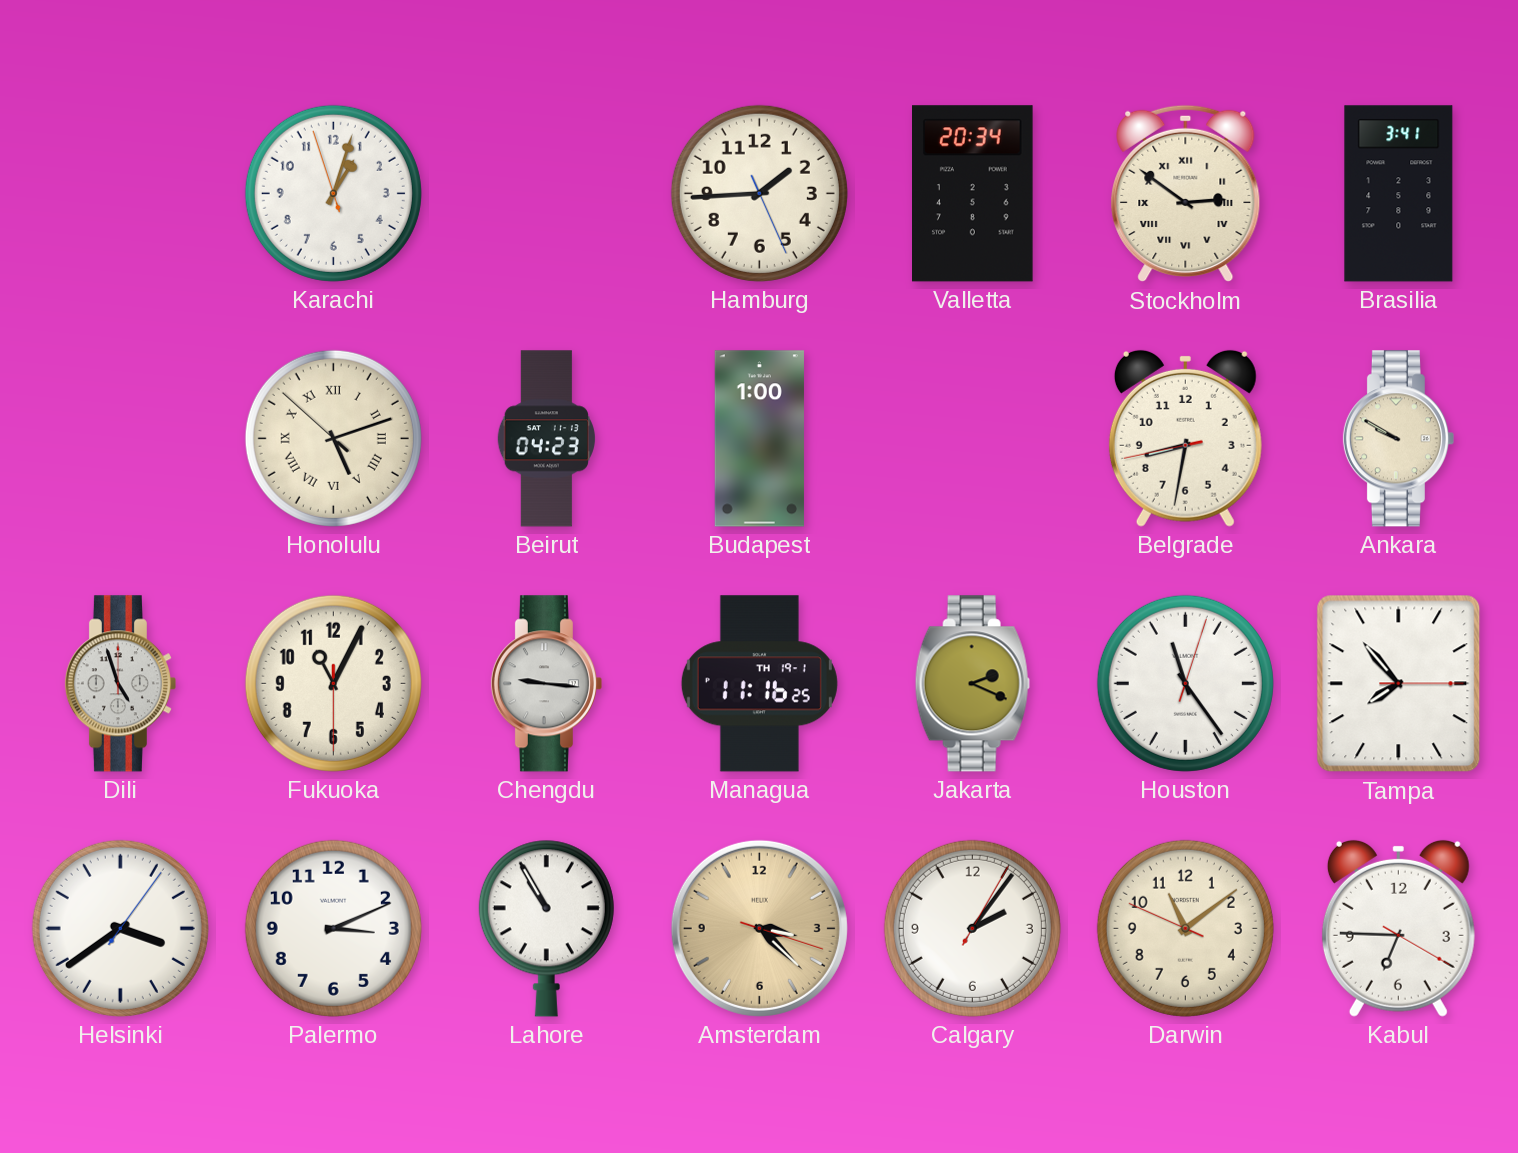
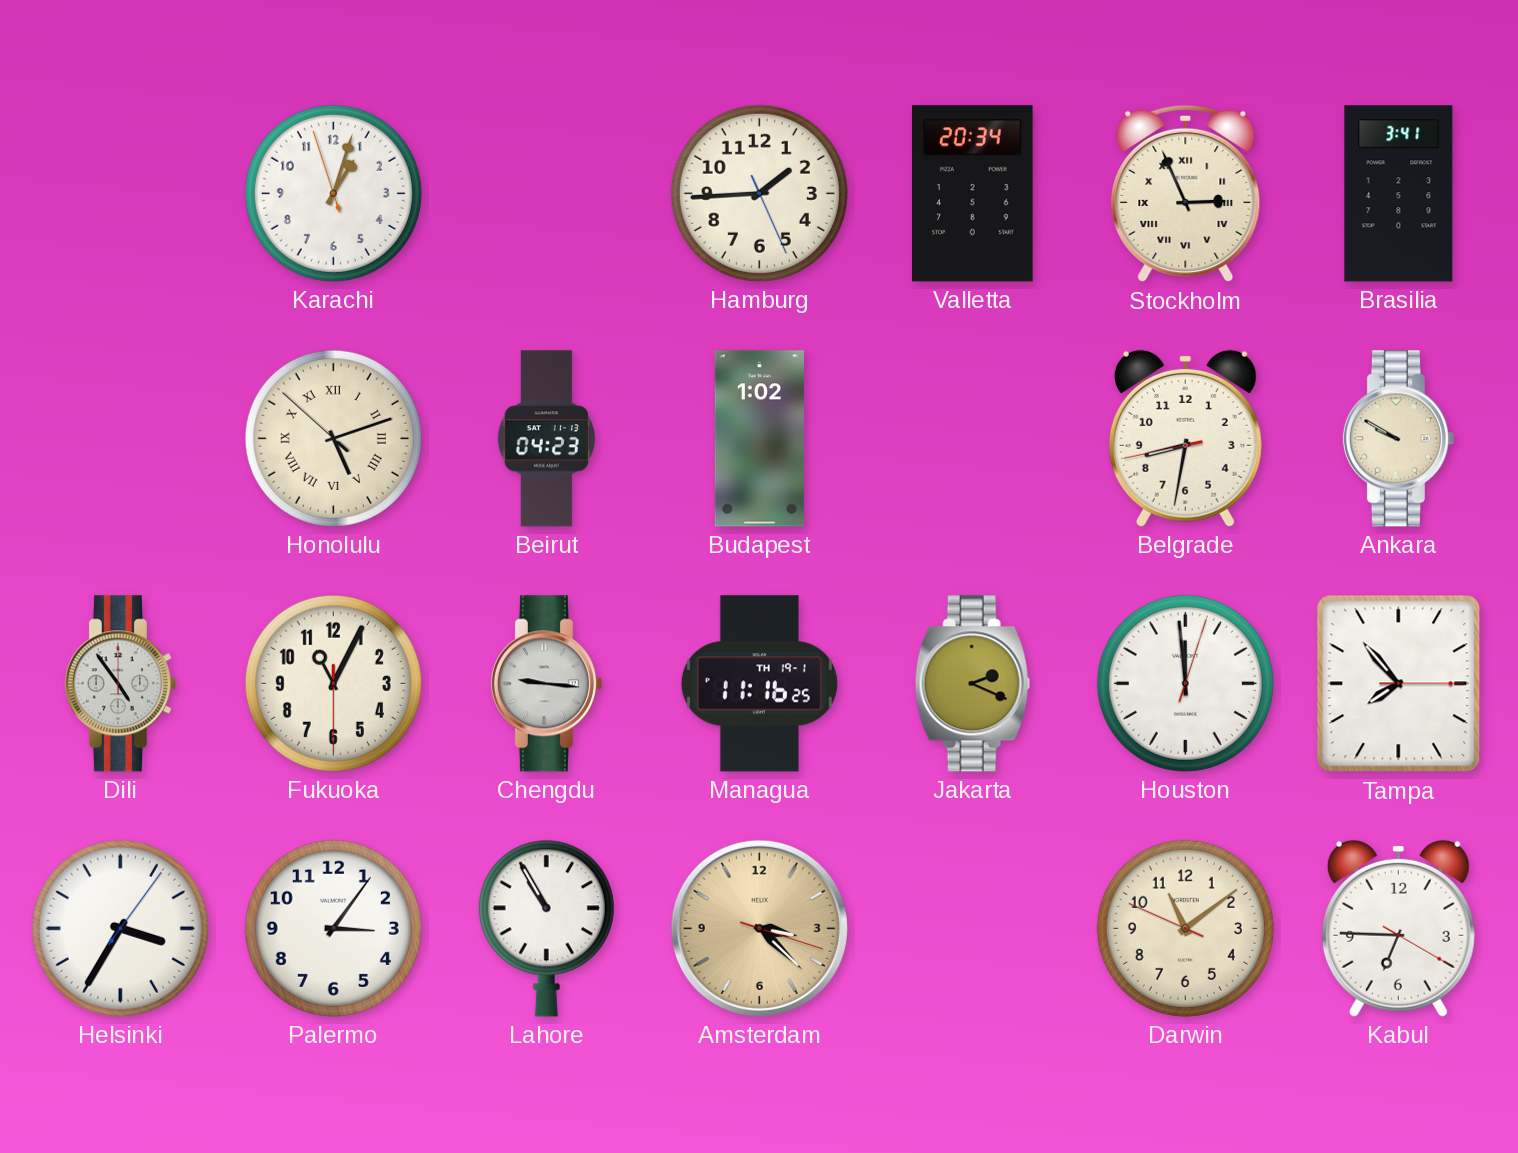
Stockholm: 2:51 -> 2:56
Budapest: 1:00 -> 1:02
Dili: 4:57 -> 4:54
Houston: 11:24 -> 11:59
Helsinki: 3:39 -> 3:35
Palermo: 3:11 -> 3:06
Calgary: 2:06 -> none
